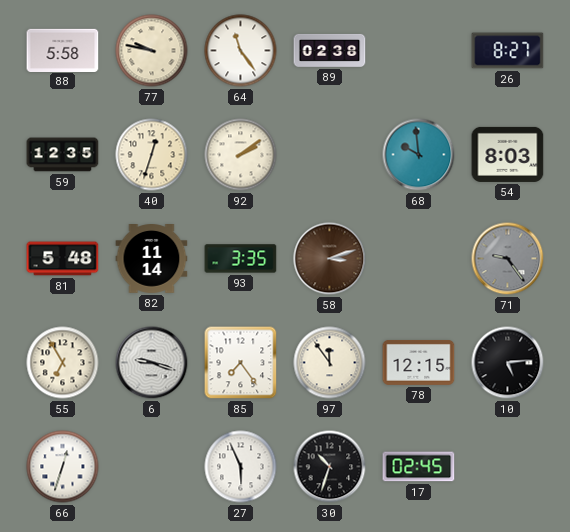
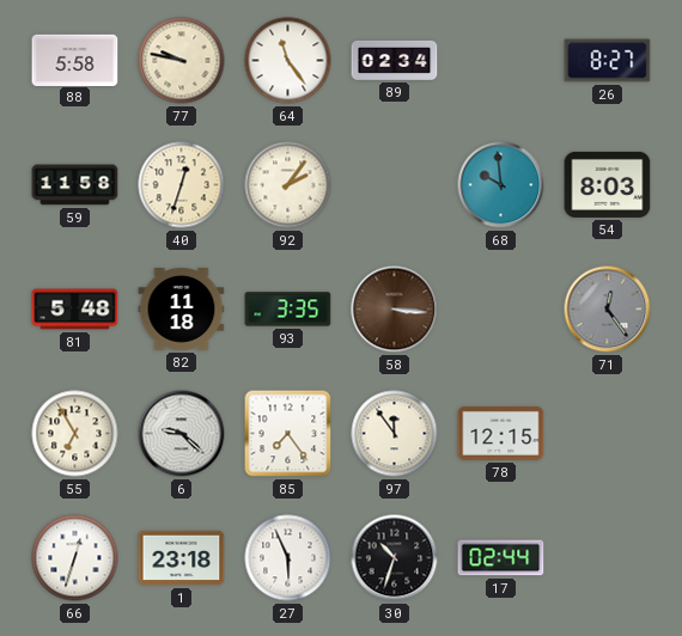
89: 02:38 -> 02:34
59: 12:35 -> 11:58
92: 2:09 -> 2:06
82: 11:14 -> 11:18
58: 3:12 -> 3:16
71: 9:24 -> 12:24
6: 9:18 -> 9:22
10: 5:14 -> none
1: none -> 23:18
17: 02:45 -> 02:44
